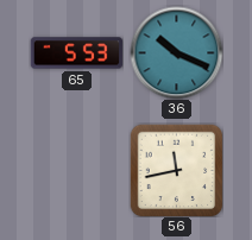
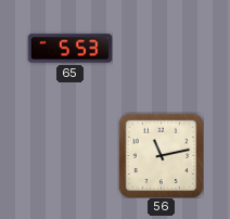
36: 10:19 -> none
56: 11:43 -> 11:13
